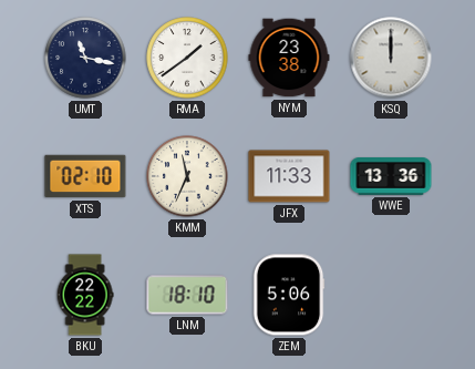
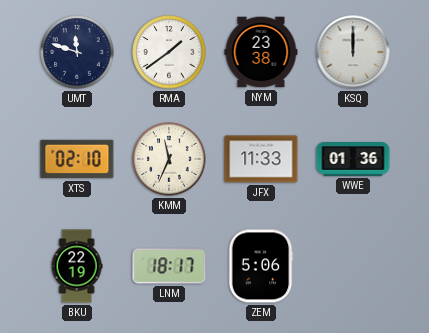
UMT: 11:17 -> 11:48
WWE: 13:36 -> 01:36
BKU: 22:22 -> 22:19
LNM: 18:10 -> 18:17
